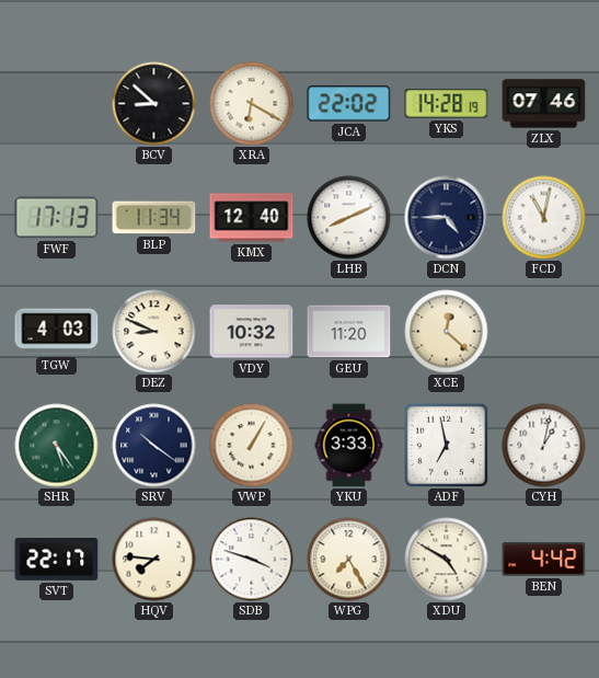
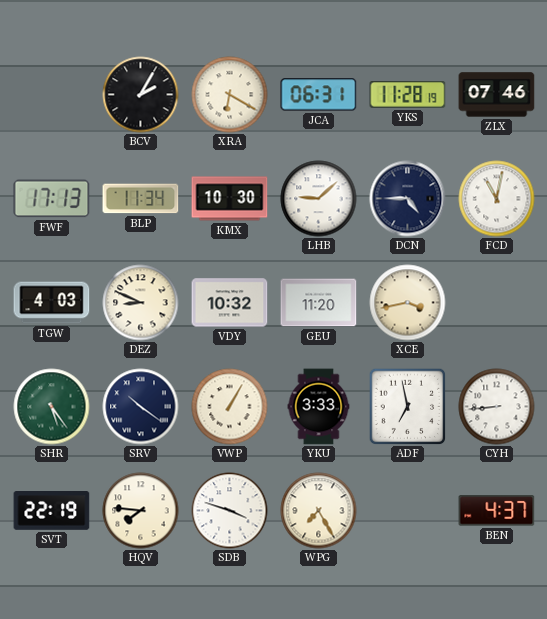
BCV: 8:52 -> 2:05
JCA: 22:02 -> 06:31
YKS: 14:28 -> 11:28
KMX: 12:40 -> 10:30
LHB: 8:11 -> 9:08
XCE: 12:22 -> 3:43
CYH: 1:02 -> 8:44
SVT: 22:17 -> 22:19
XDU: 4:50 -> none
BEN: 4:42 -> 4:37
